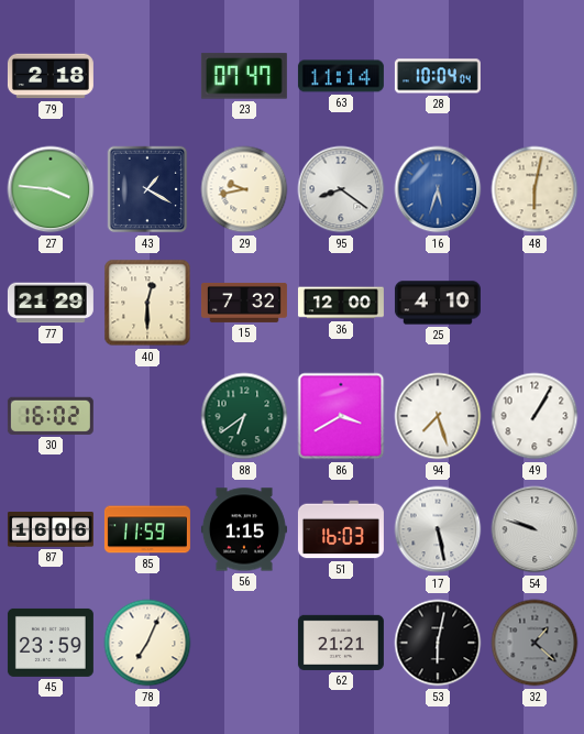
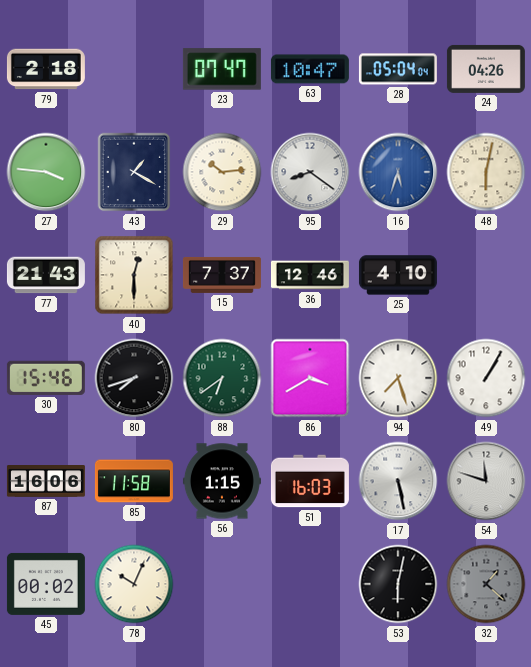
63: 11:14 -> 10:47
28: 10:04 -> 05:04
24: none -> 04:26
29: 9:43 -> 10:14
77: 21:29 -> 21:43
15: 7:32 -> 7:37
36: 12:00 -> 12:46
30: 16:02 -> 15:46
80: none -> 7:42
85: 11:59 -> 11:58
54: 9:48 -> 11:48
45: 23:59 -> 00:02
78: 7:04 -> 10:04
62: 21:21 -> none
